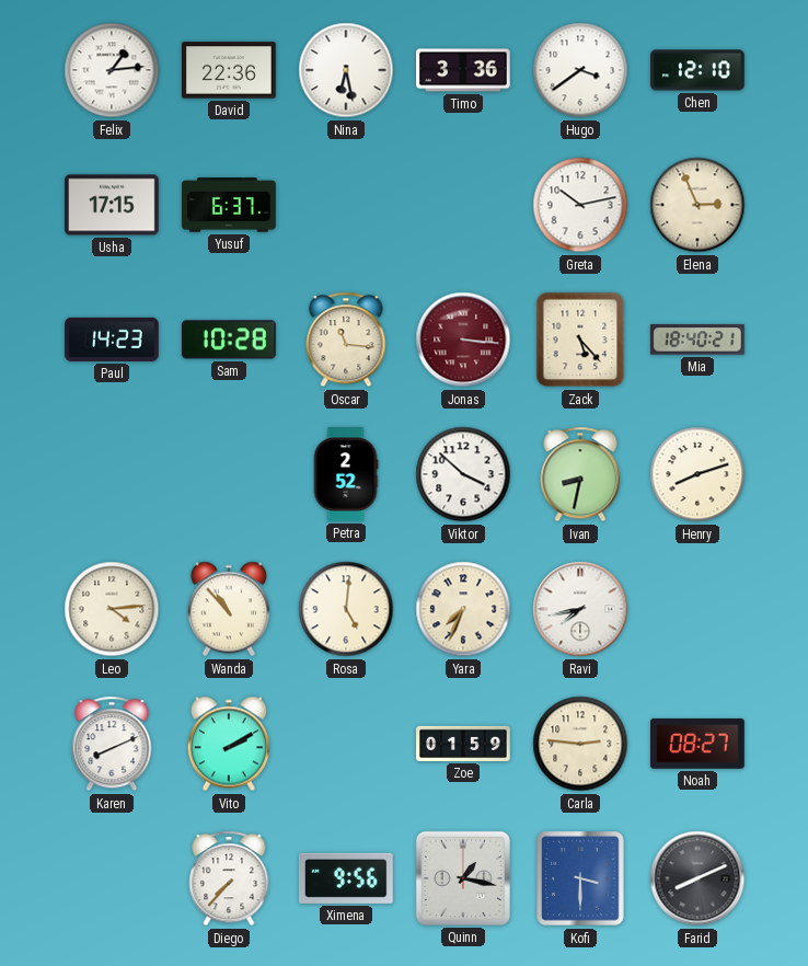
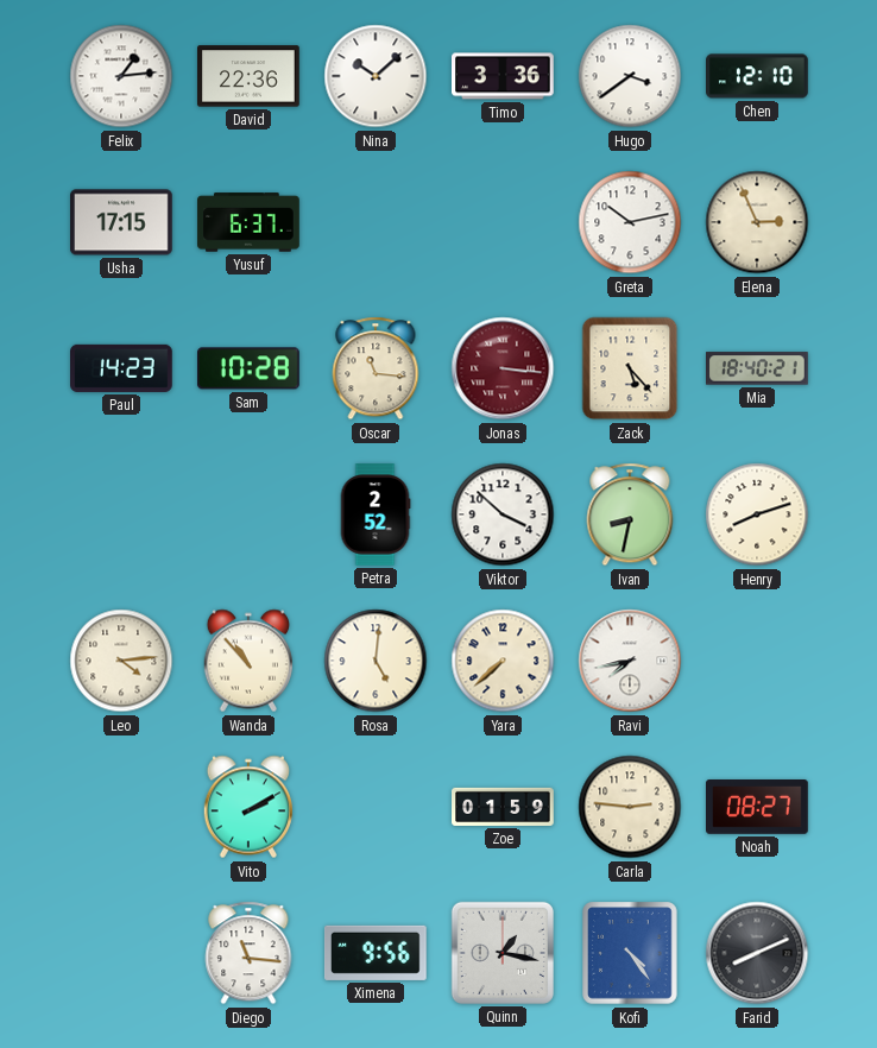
Nina: 6:28 -> 10:08
Yara: 7:34 -> 7:38
Karen: 8:11 -> none
Diego: 7:37 -> 11:16
Kofi: 3:30 -> 4:24
